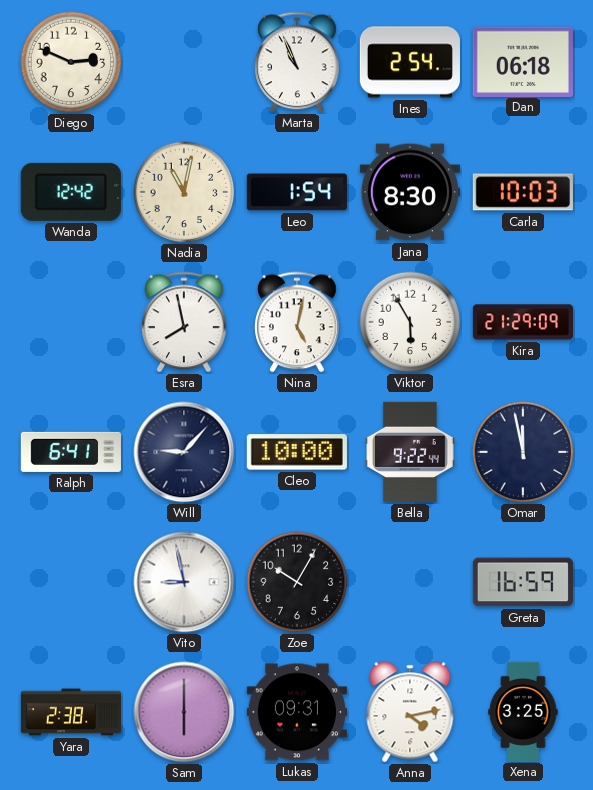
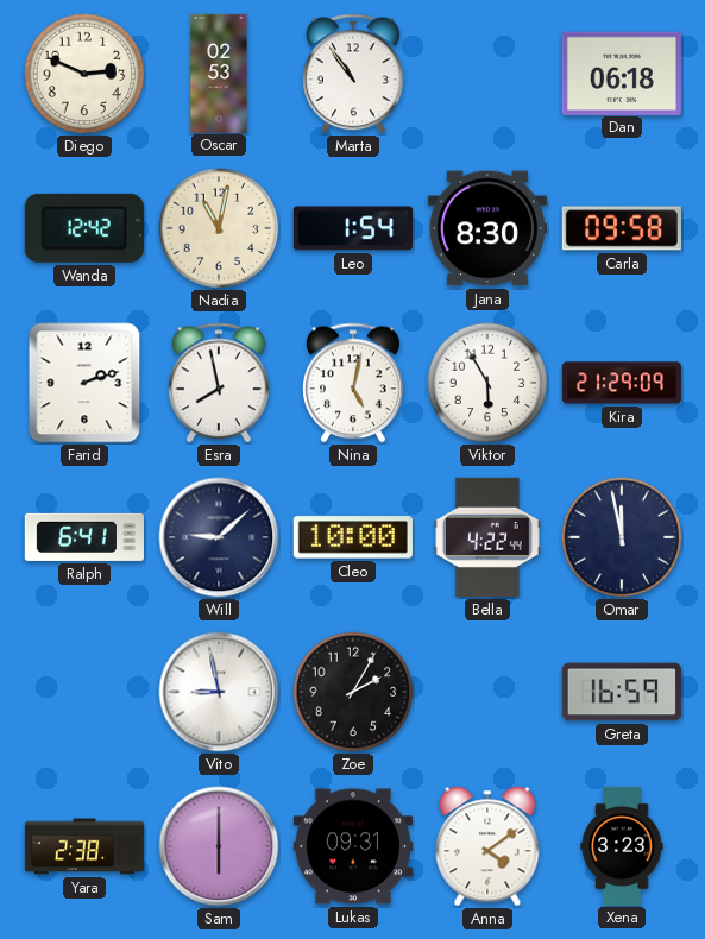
Oscar: none -> 02:53
Marta: 10:56 -> 10:54
Ines: 2:54 -> none
Carla: 10:03 -> 09:58
Farid: none -> 2:12
Will: 9:07 -> 9:08
Bella: 9:22 -> 4:22
Zoe: 10:05 -> 2:05
Anna: 4:13 -> 4:09
Xena: 3:25 -> 3:23
